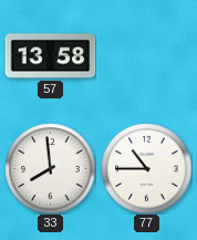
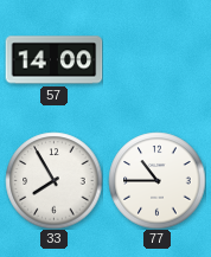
57: 13:58 -> 14:00
33: 7:59 -> 7:55
